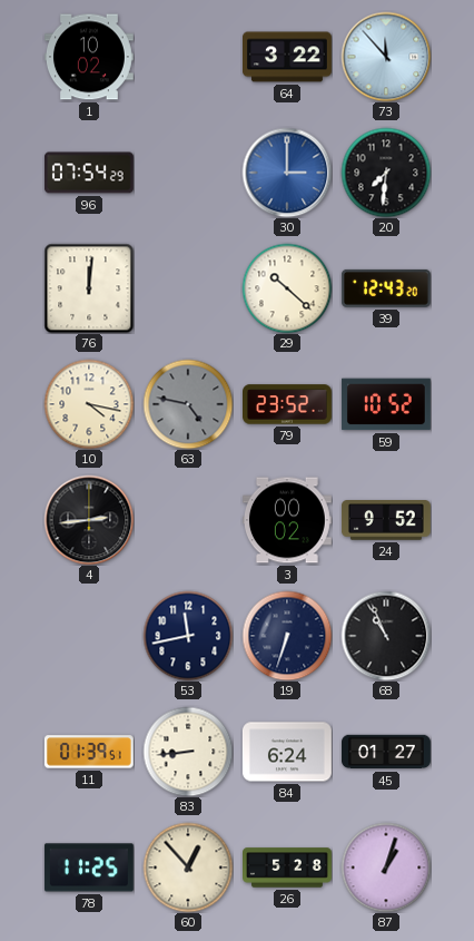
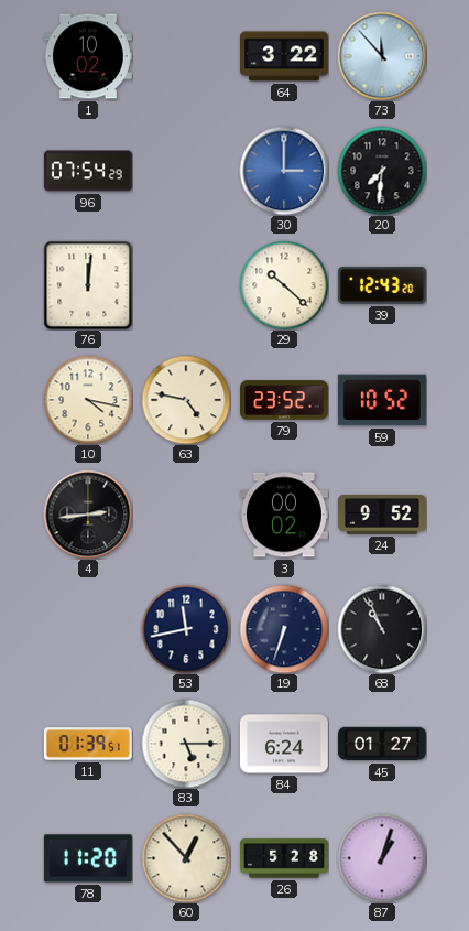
63 dial: grey -> cream
83: 8:44 -> 5:15
78: 11:25 -> 11:20
